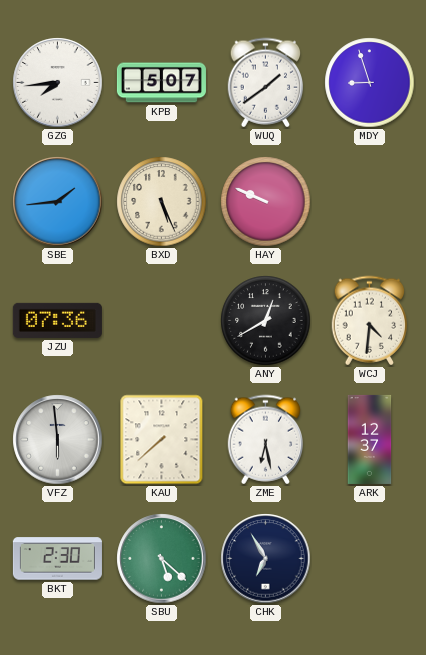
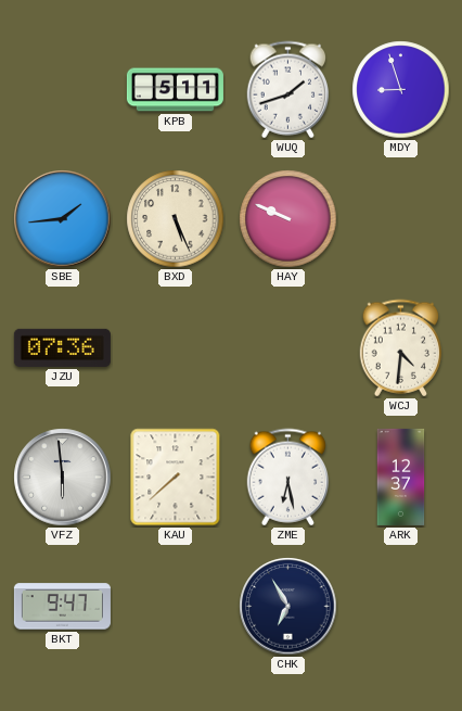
GZG: 7:44 -> none
KPB: 5:07 -> 5:11
WUQ: 1:39 -> 1:42
ANY: 12:40 -> none
BKT: 2:30 -> 9:47
SBU: 5:22 -> none
